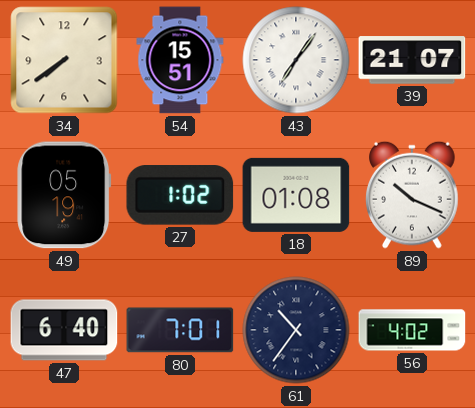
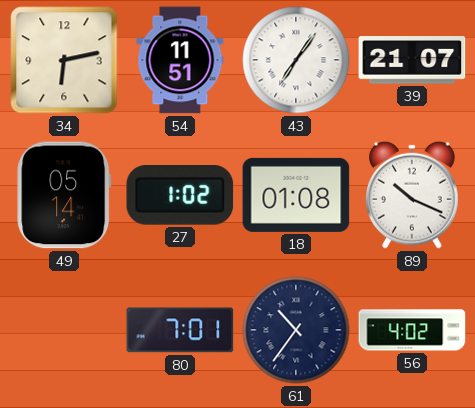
34: 7:39 -> 6:13
54: 15:51 -> 11:51
49: 05:19 -> 05:14
47: 6:40 -> none
